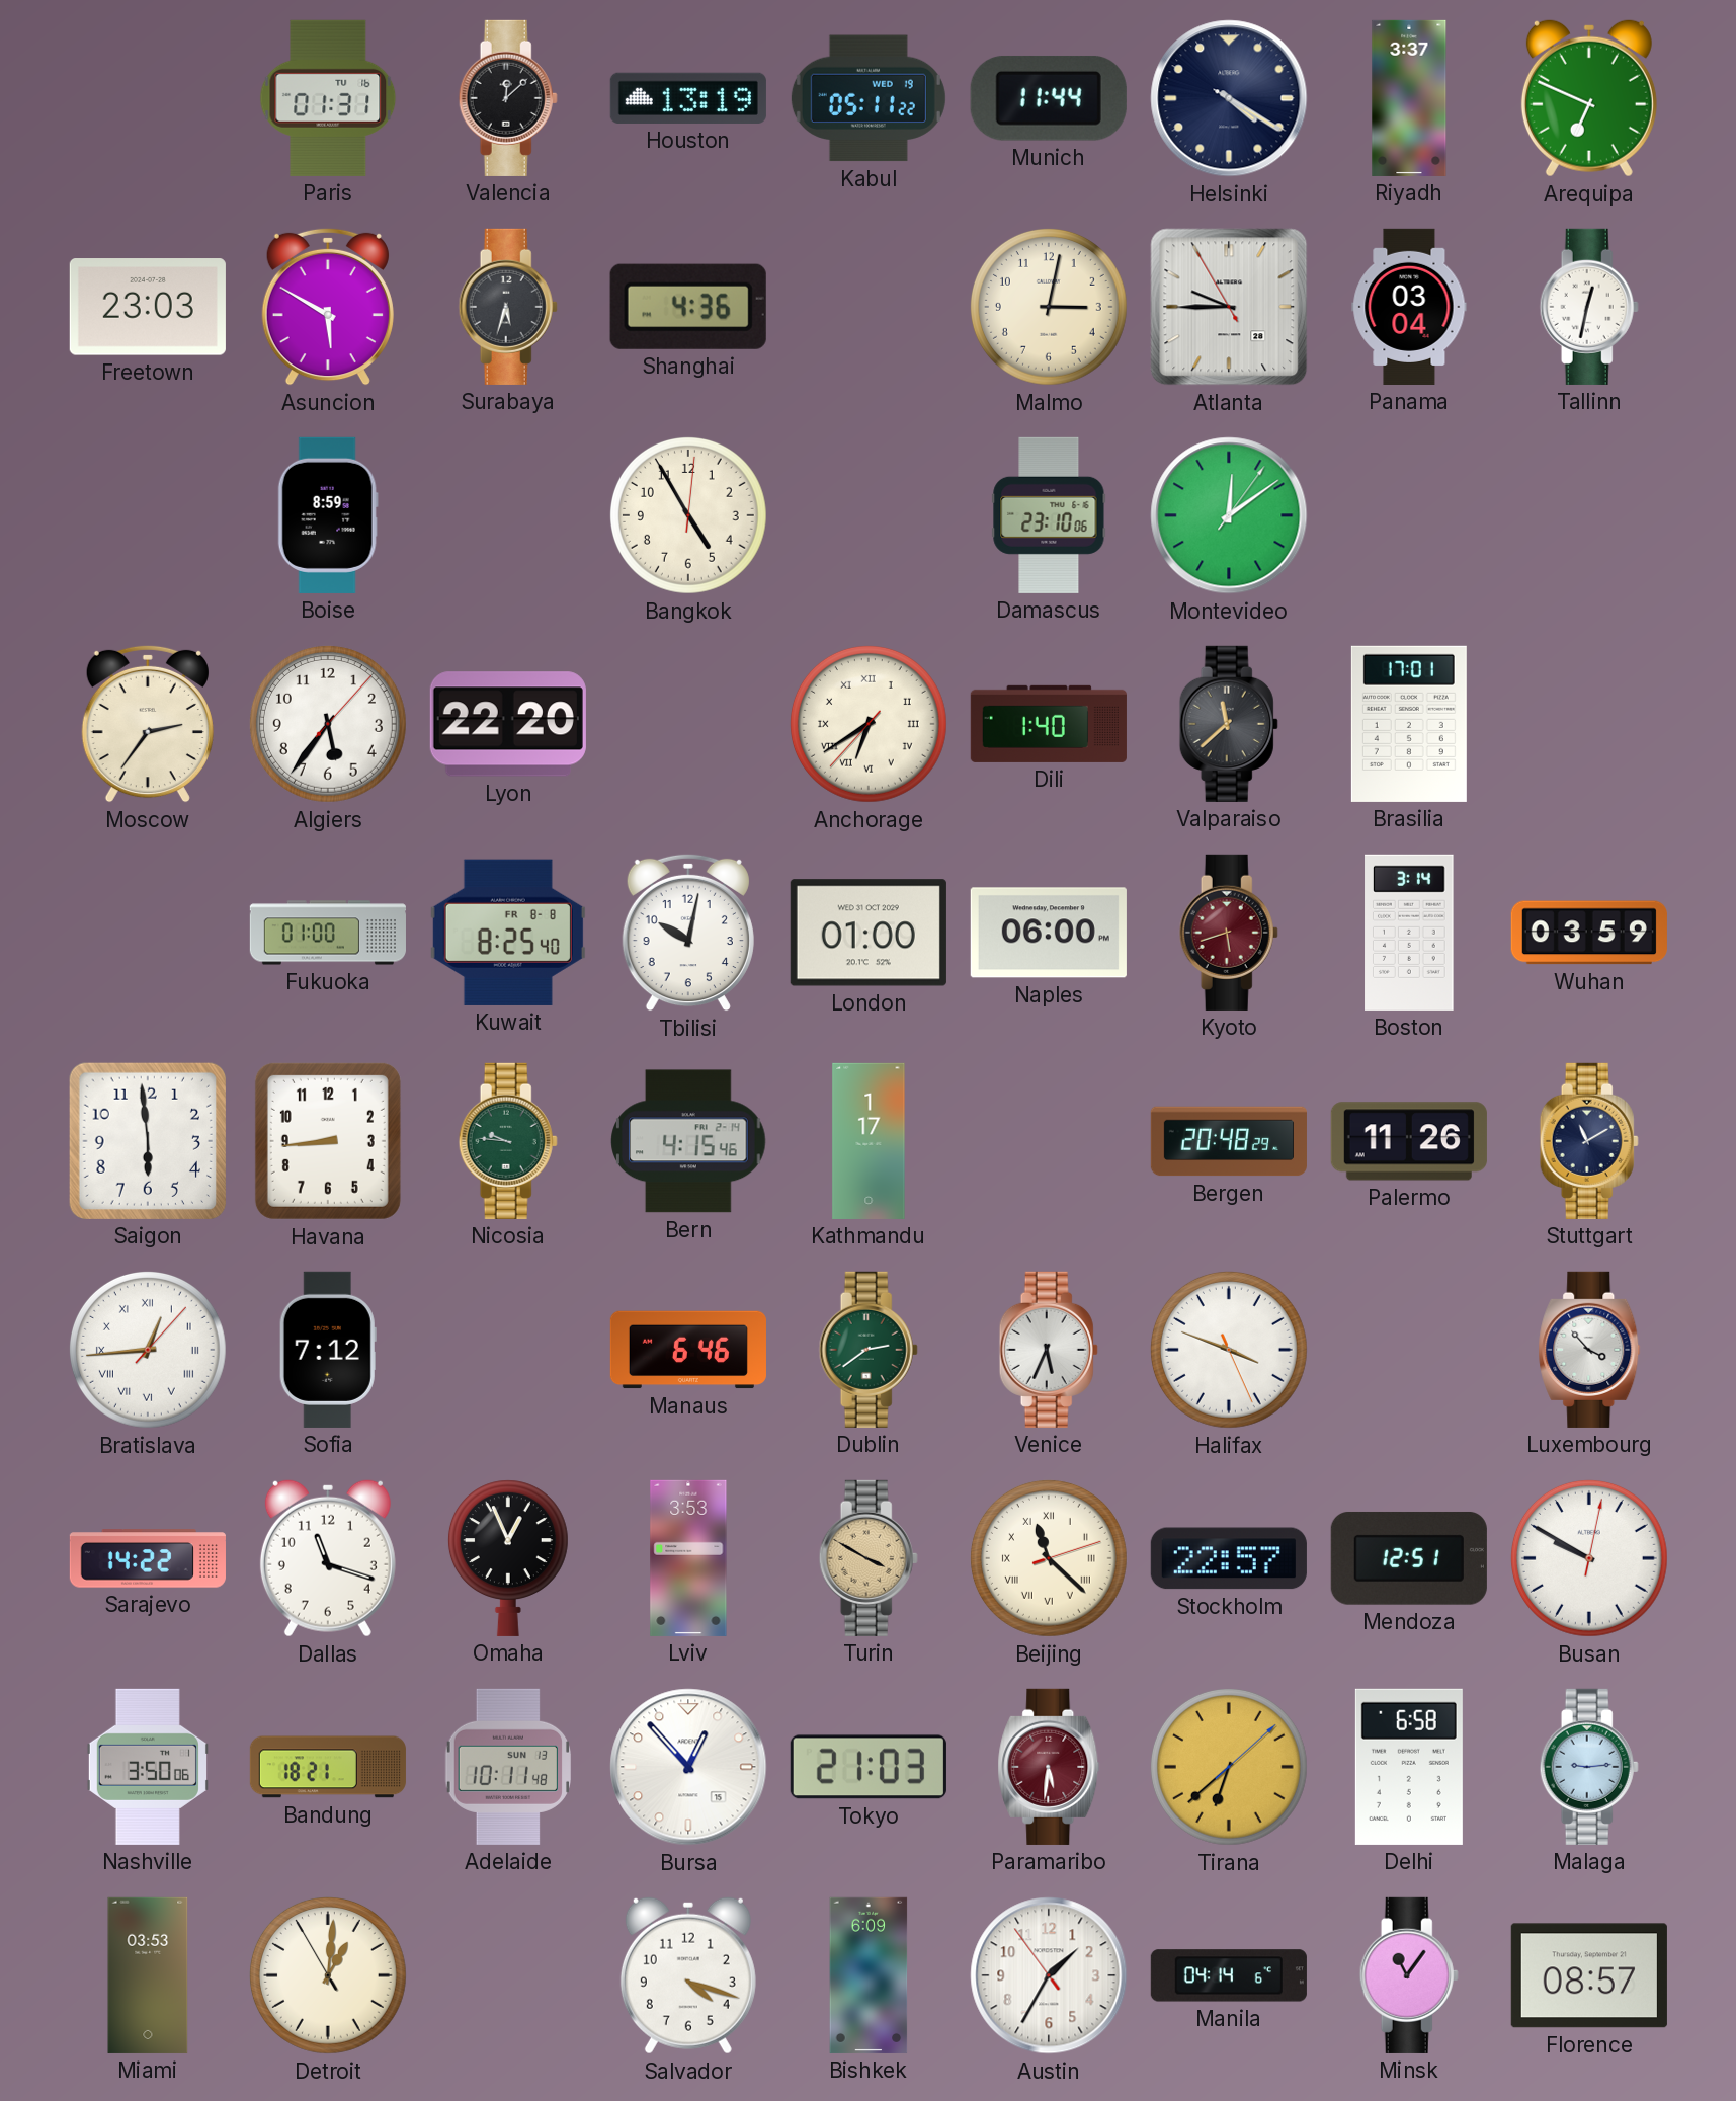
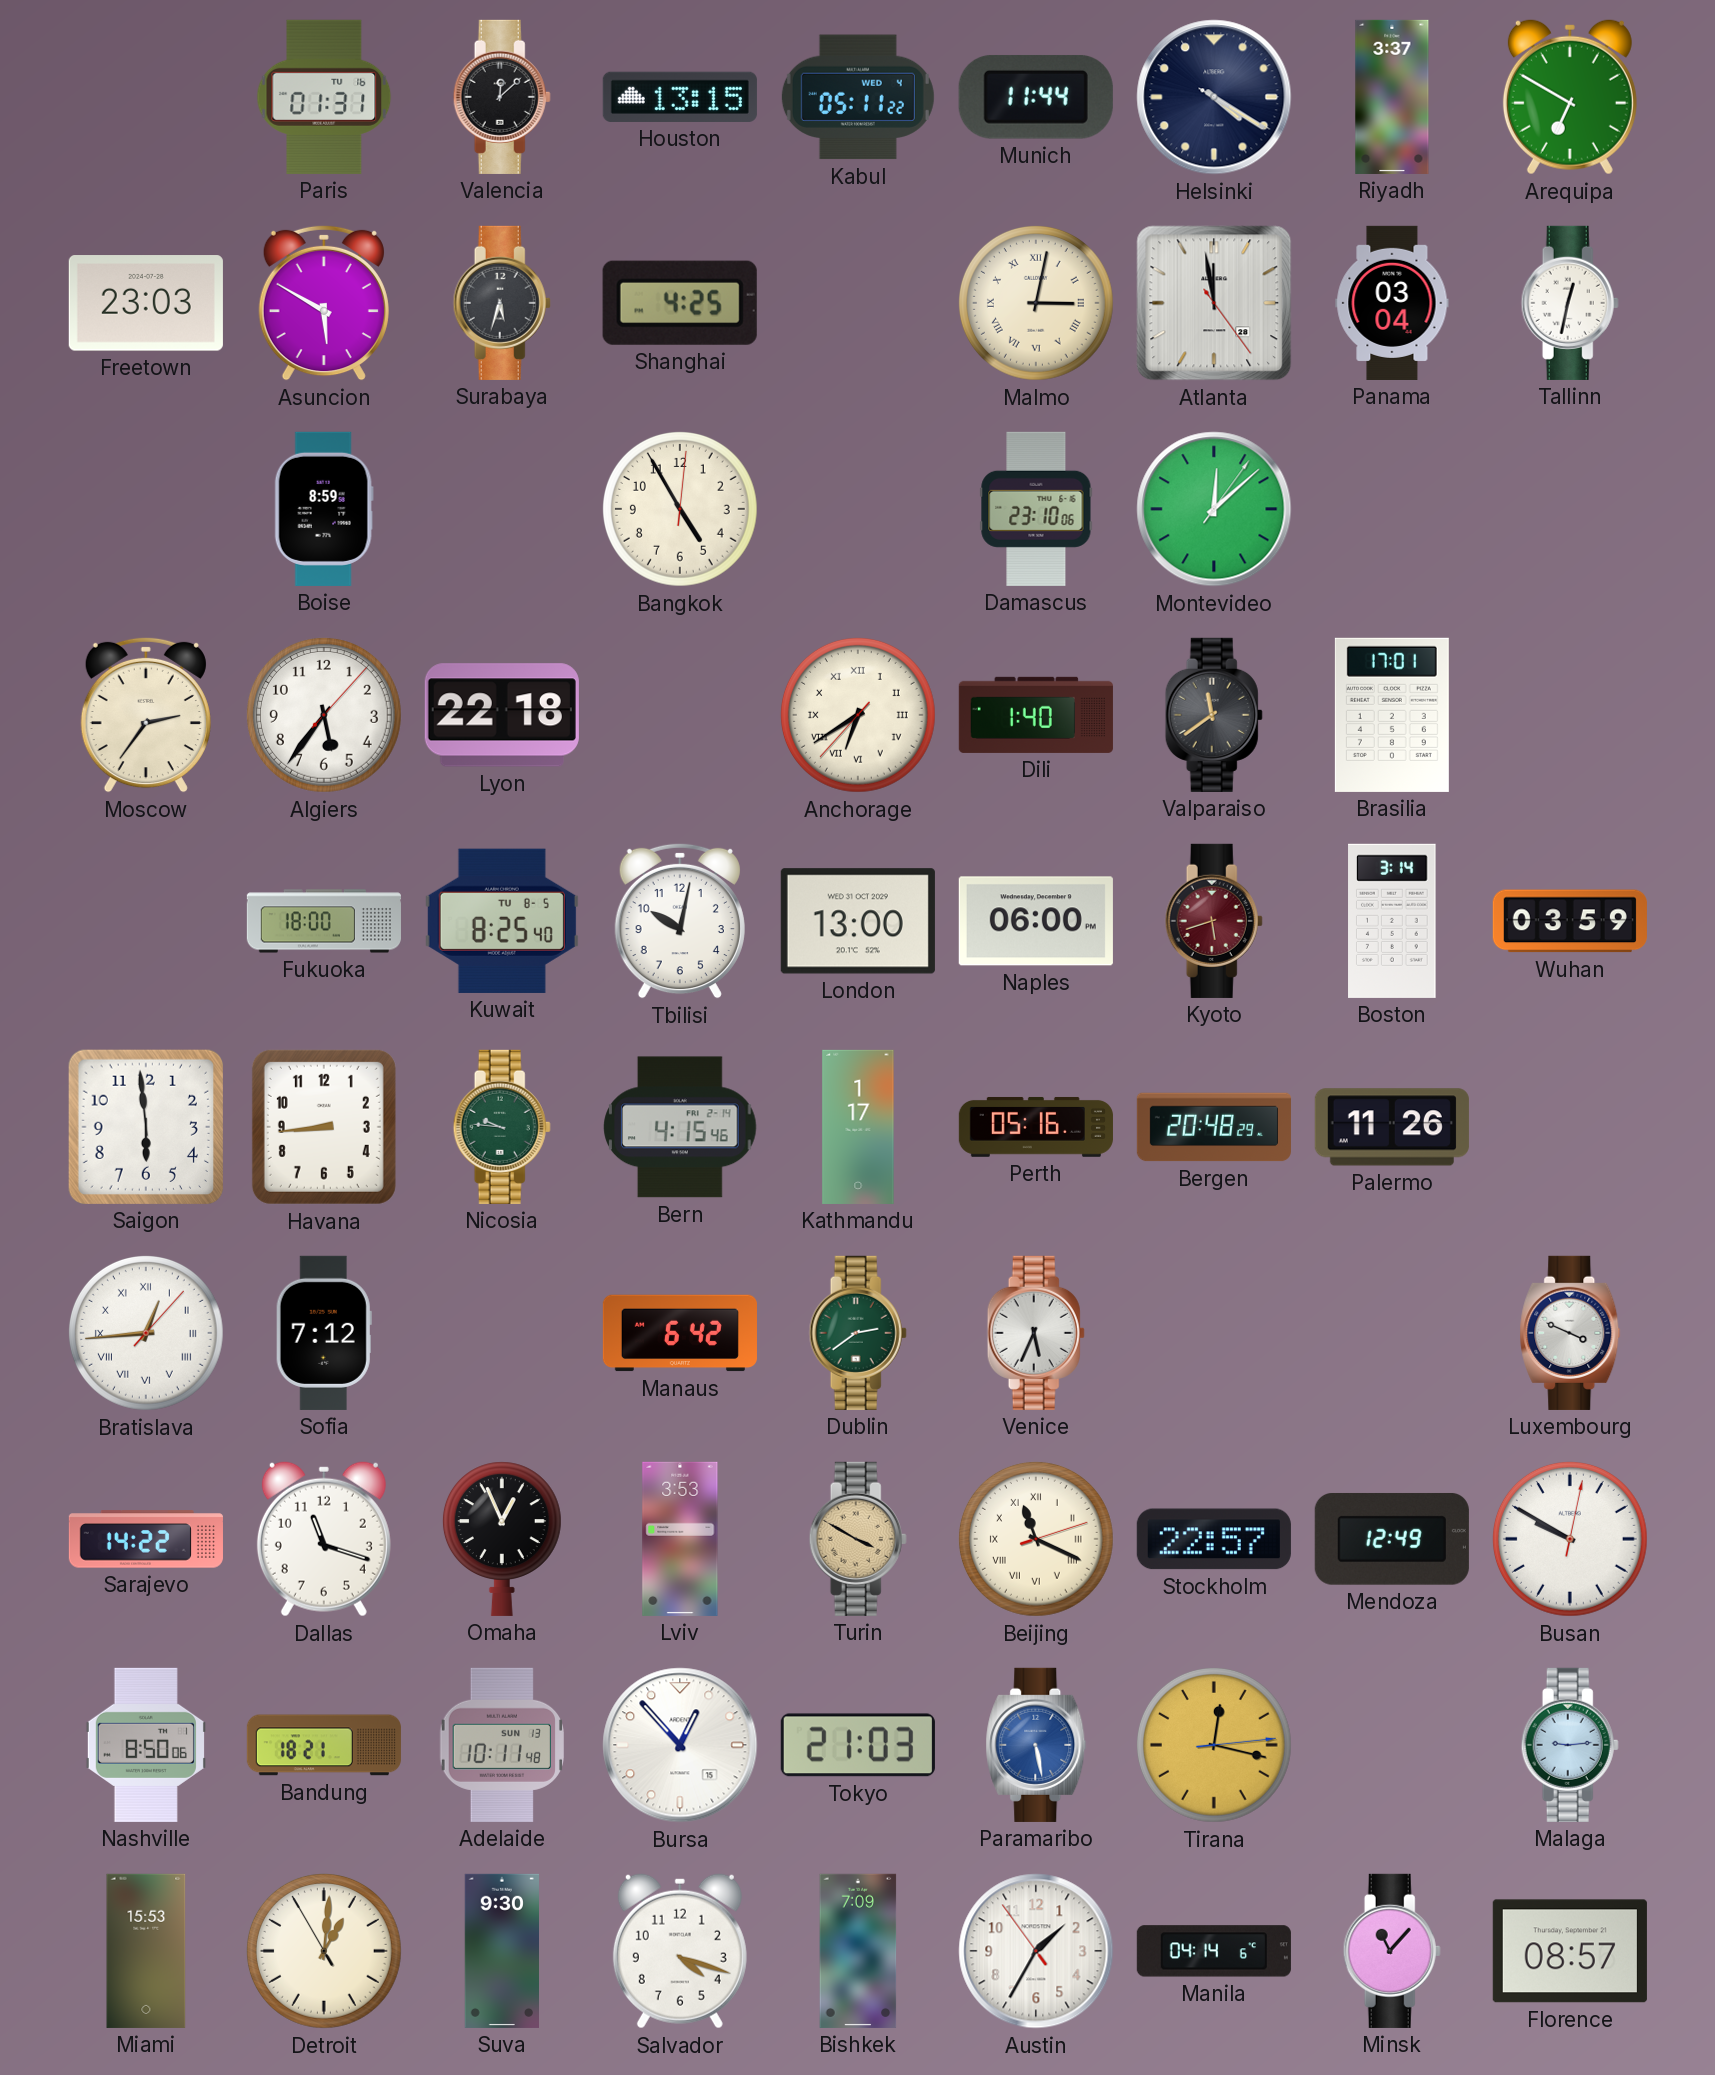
Houston: 13:19 -> 13:15
Kabul date: WED 19 -> WED 4
Arequipa: 6:49 -> 6:50
Shanghai: 4:36 -> 4:25
Malmo numerals: Arabic -> Roman
Atlanta: 9:44 -> 11:58
Montevideo: 12:09 -> 12:08
Lyon: 22:20 -> 22:18
Valparaiso: 11:38 -> 11:39
Fukuoka: 01:00 -> 18:00
Kuwait date: FR 8-8 -> TU 8-5
London: 01:00 -> 13:00
Perth: none -> 05:16
Stuttgart: 11:10 -> none
Manaus: 6:46 -> 6:42
Halifax: 3:48 -> none
Luxembourg: 3:53 -> 3:49
Beijing: 11:22 -> 11:19
Mendoza: 12:51 -> 12:49
Nashville: 3:50 -> 8:50
Paramaribo: 5:31 -> 5:28
Paramaribo dial: burgundy -> blue
Tirana: 6:38 -> 12:17
Delhi: 6:58 -> none
Miami: 03:53 -> 15:53
Suva: none -> 9:30
Bishkek: 6:09 -> 7:09
Minsk: 11:06 -> 11:07
